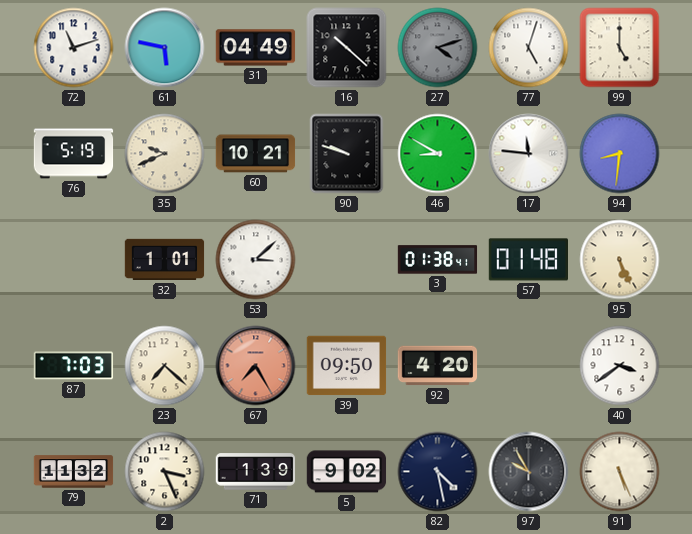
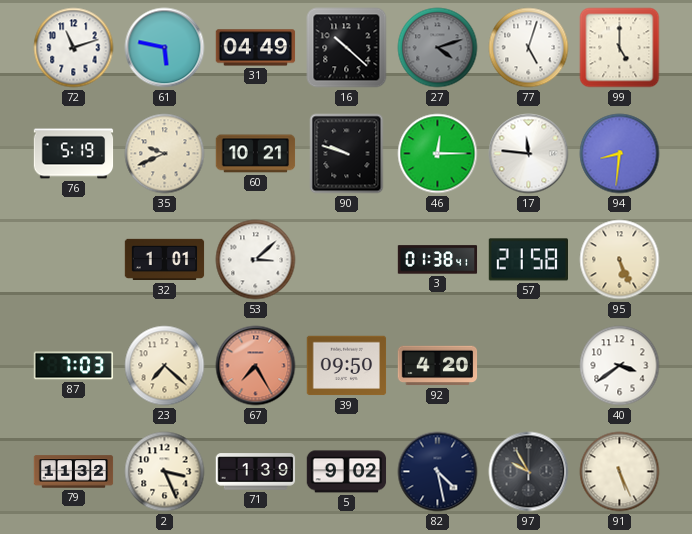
46: 8:50 -> 12:15
57: 01:48 -> 21:58
